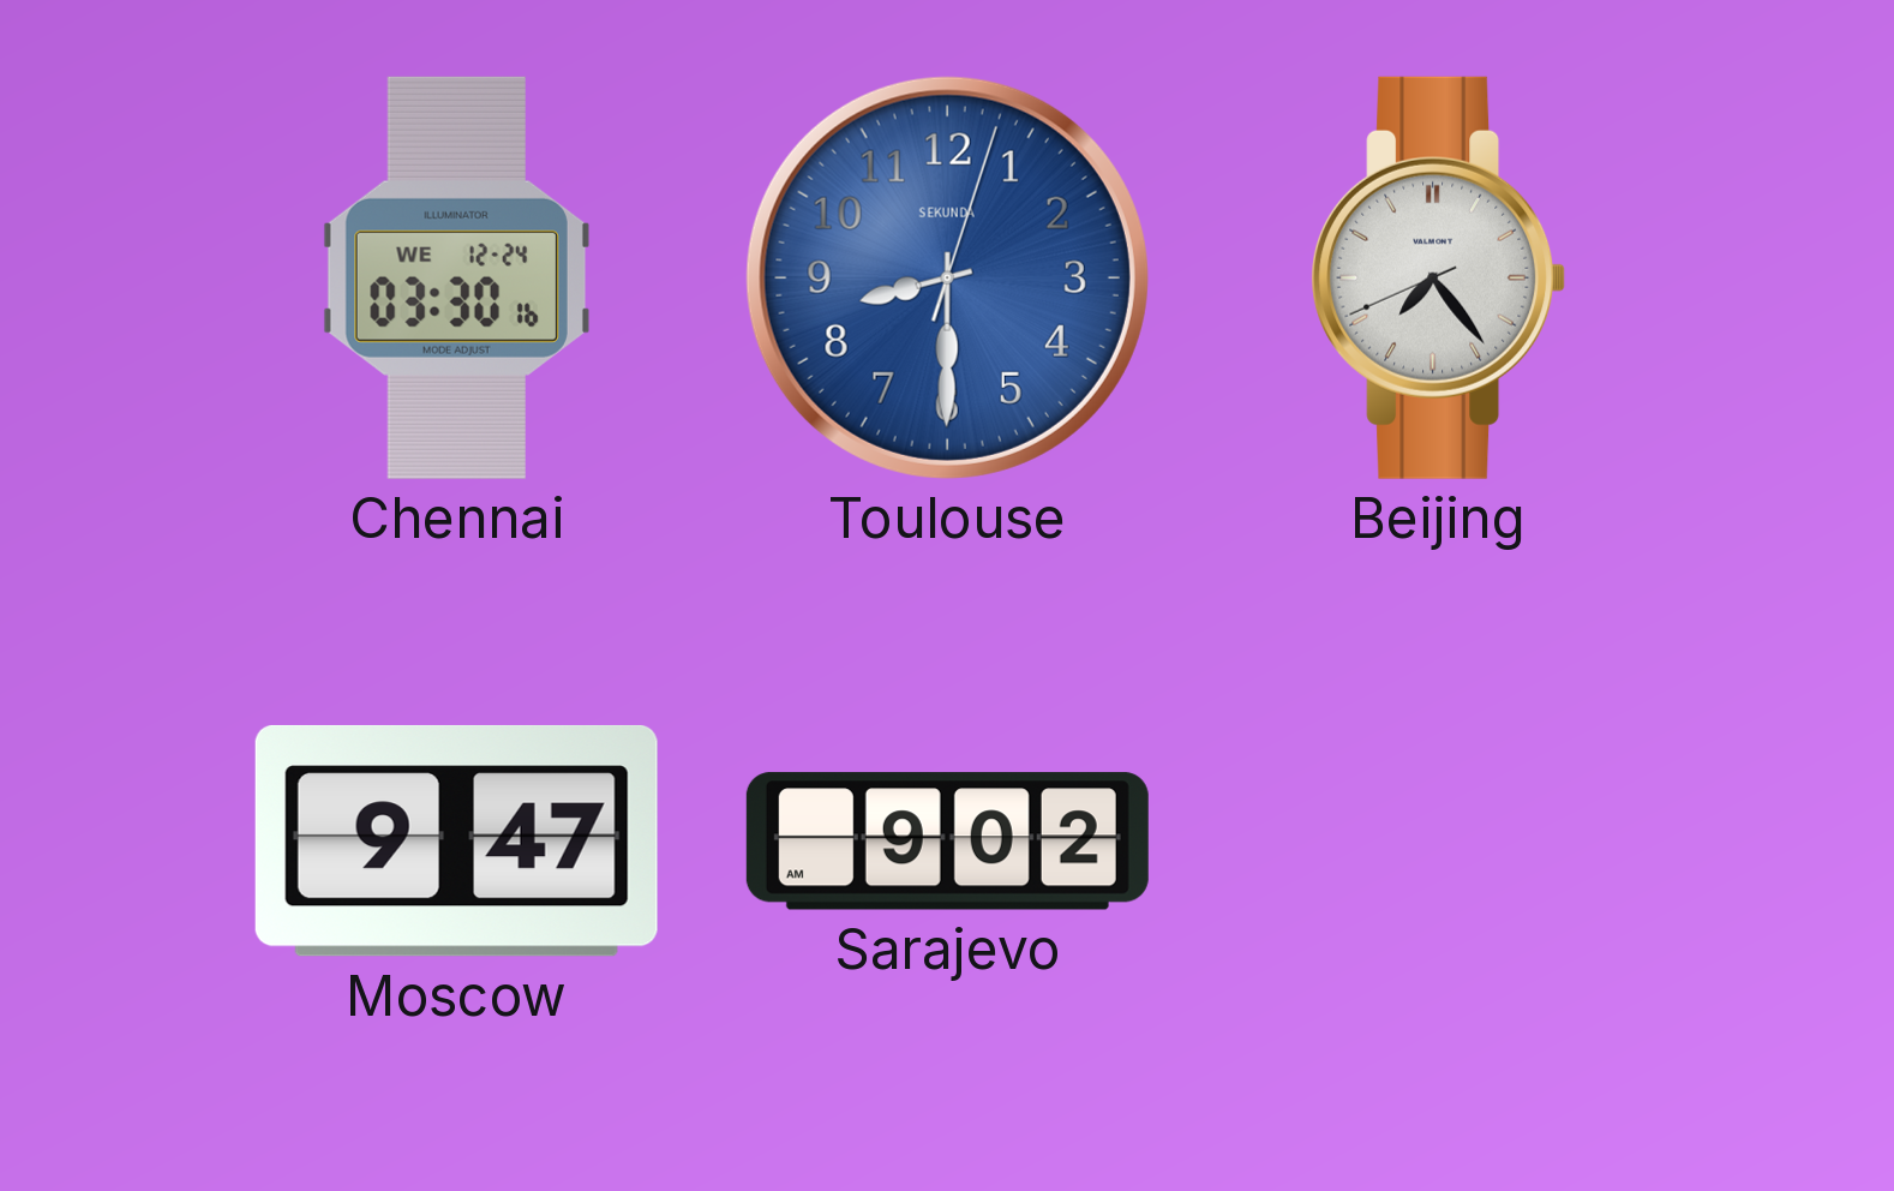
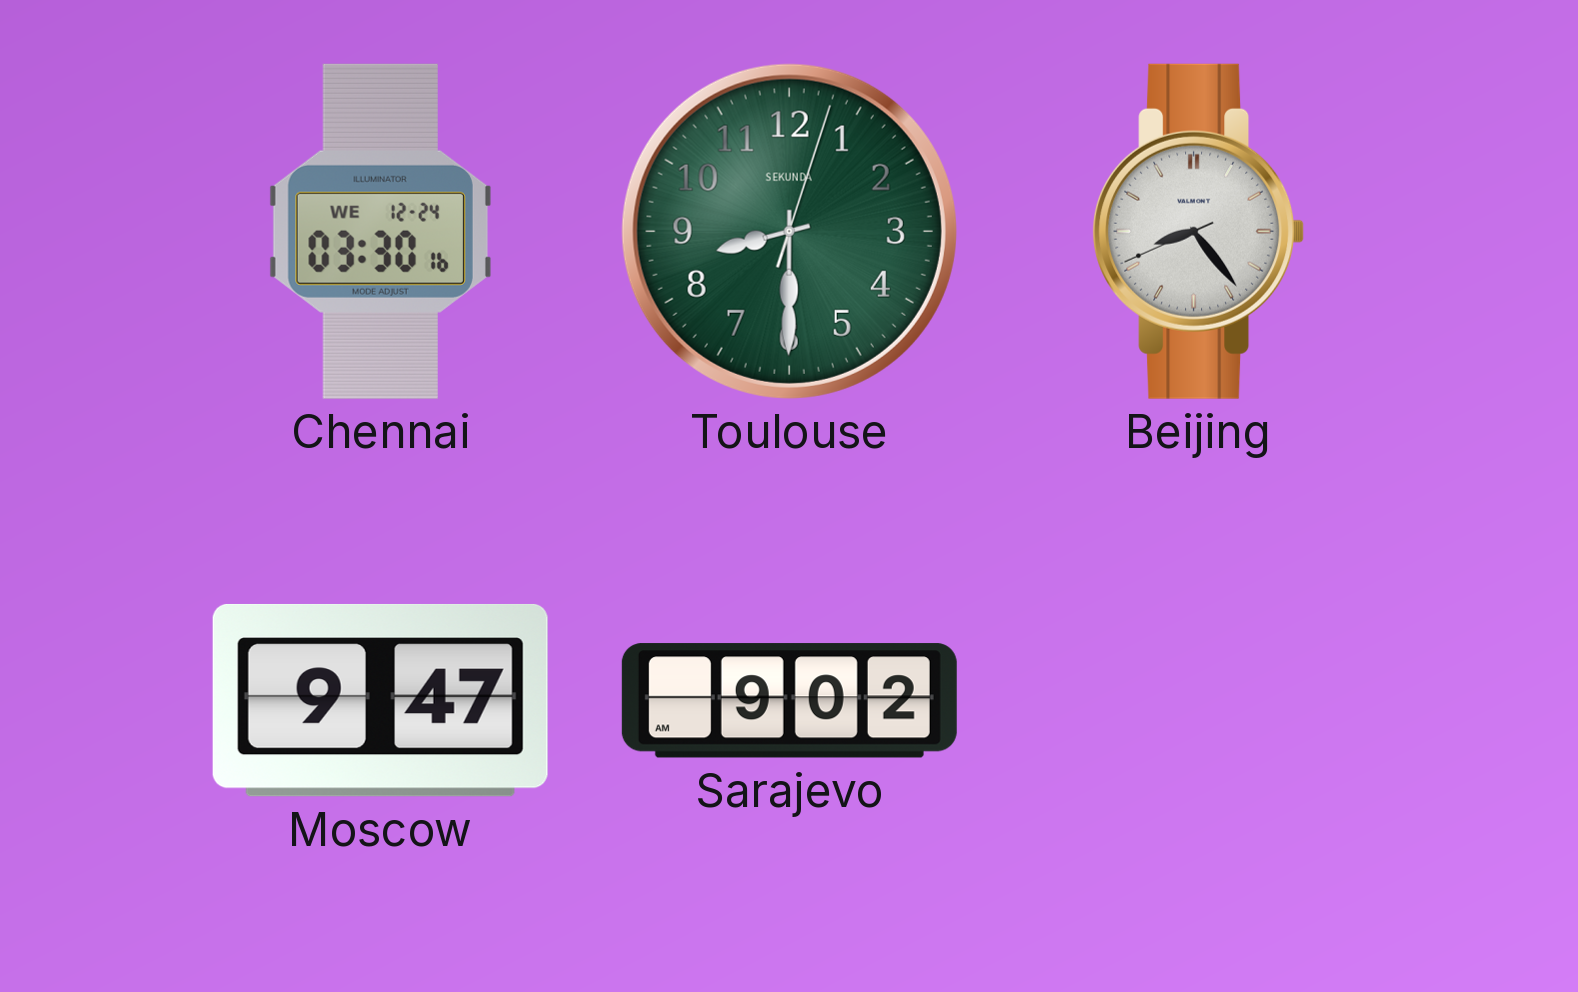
Toulouse dial: blue -> green
Beijing: 7:23 -> 8:23
